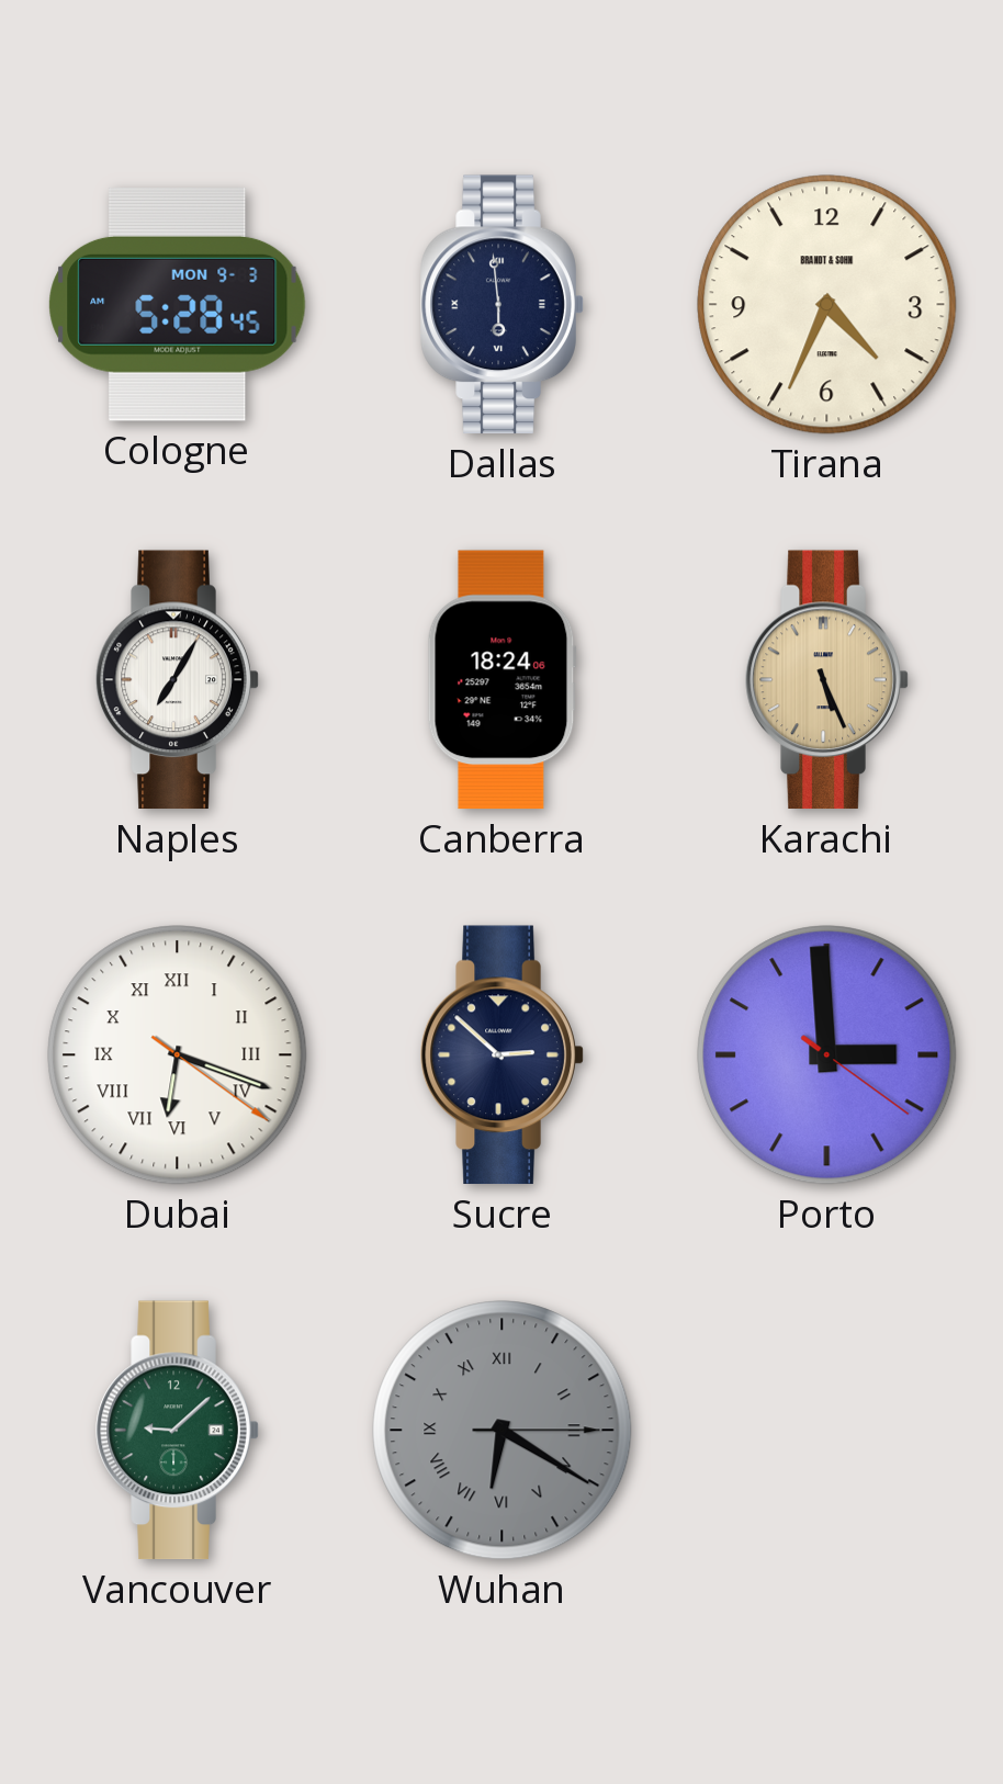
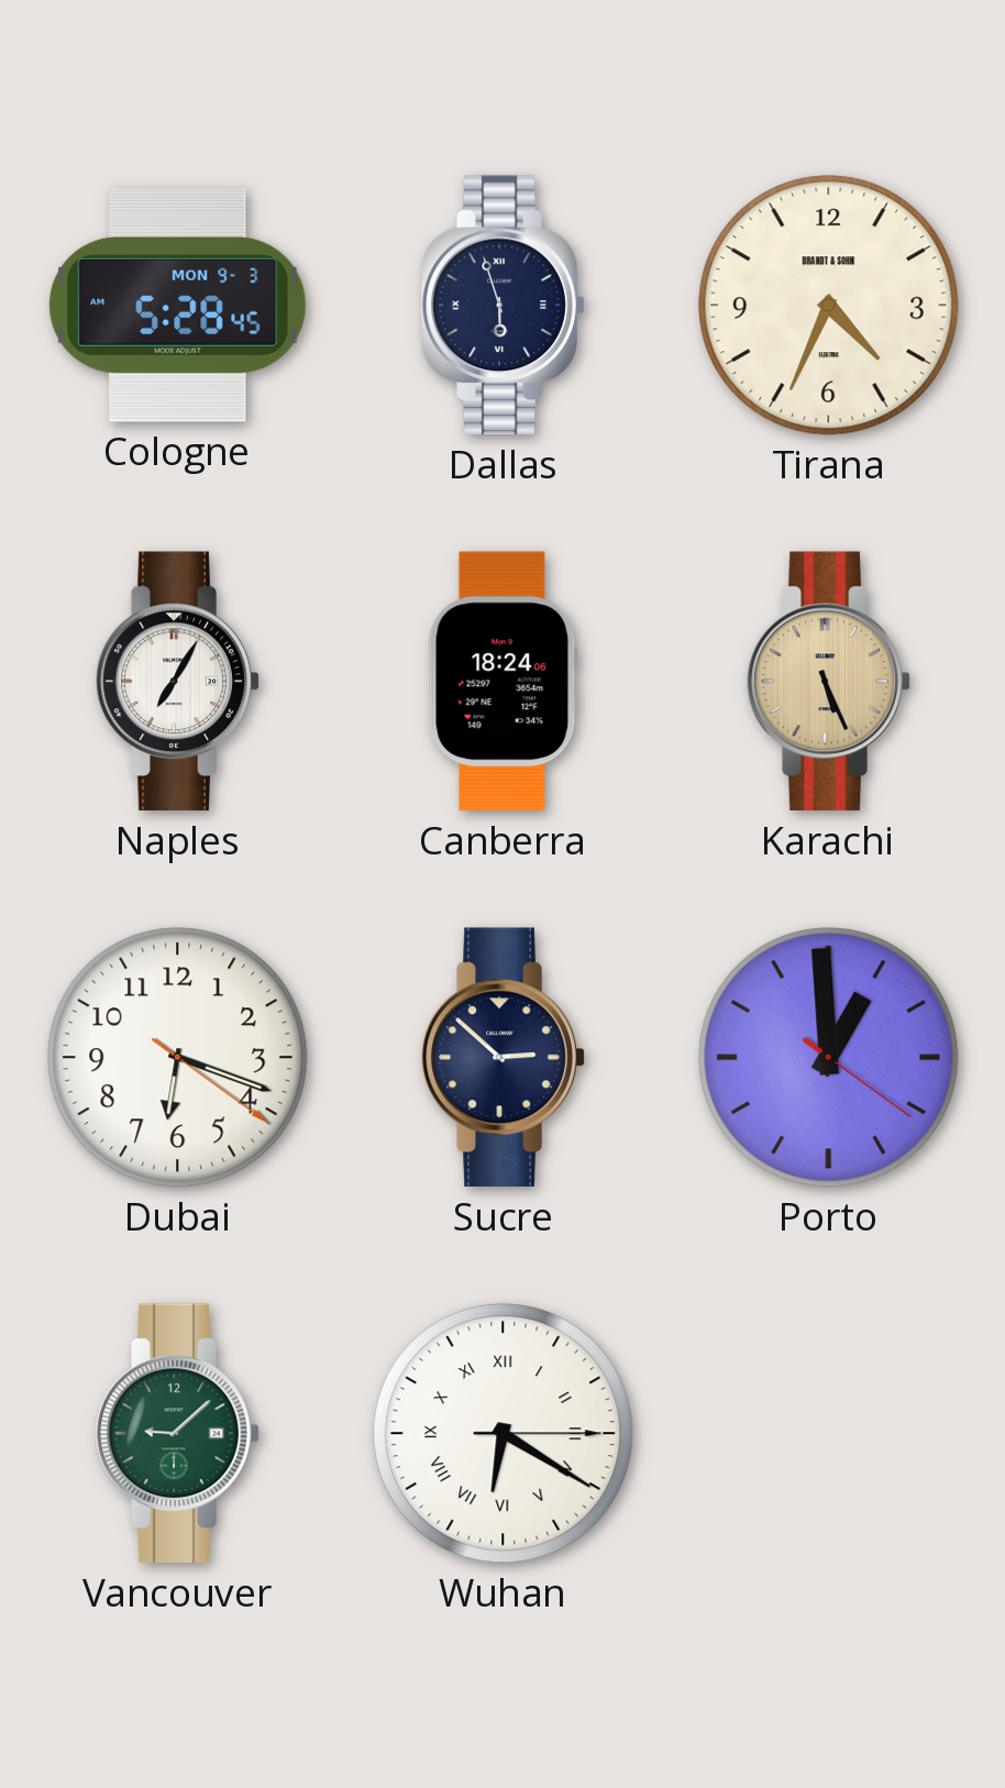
Dallas: 5:59 -> 5:57
Dubai numerals: Roman -> Arabic
Porto: 2:59 -> 12:59
Wuhan dial: grey -> white
